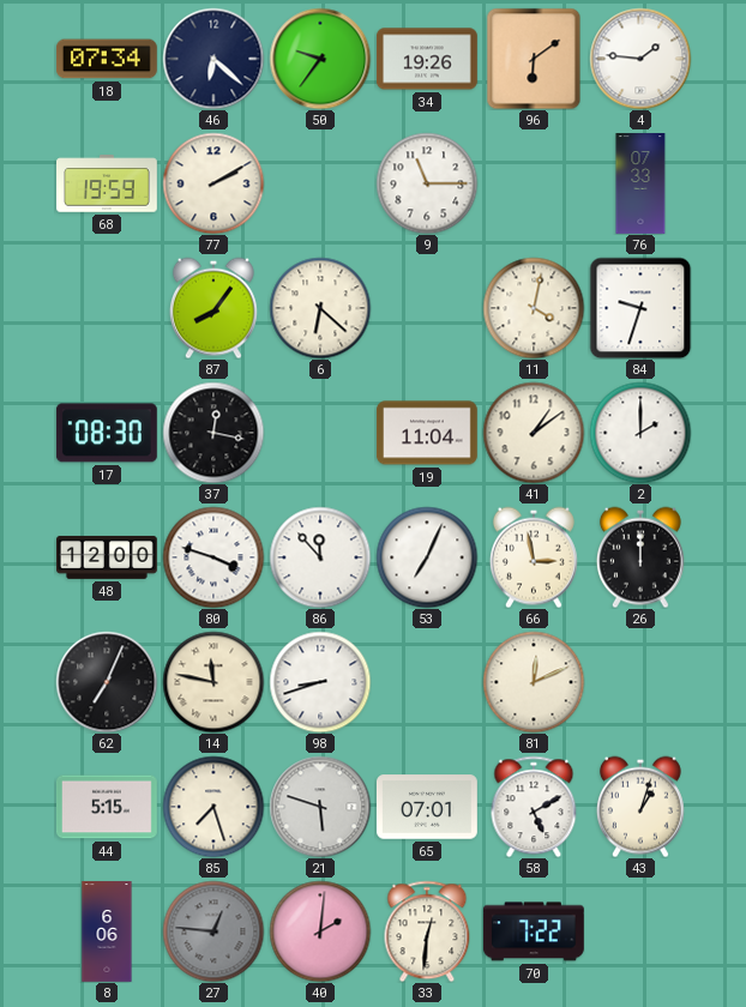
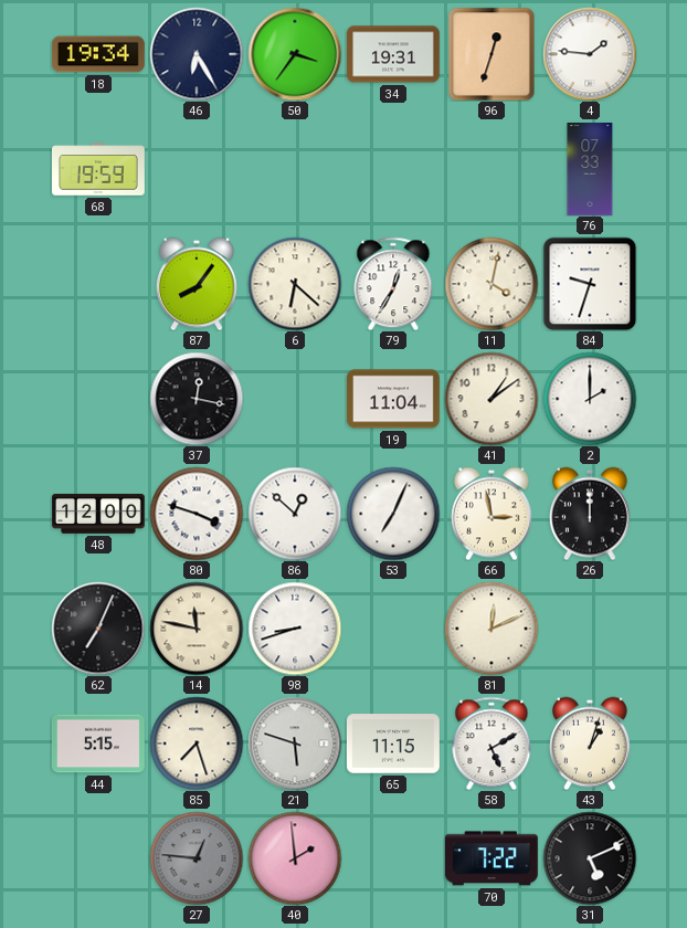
18: 07:34 -> 19:34
46: 6:22 -> 6:25
50: 9:36 -> 3:36
34: 19:26 -> 19:31
96: 6:09 -> 12:33
77: 2:10 -> none
9: 11:15 -> none
79: none -> 12:35
17: 08:30 -> none
86: 11:53 -> 12:52
65: 07:01 -> 11:15
8: 6:06 -> none
40: 2:01 -> 1:59
33: 12:31 -> none
31: none -> 5:11
